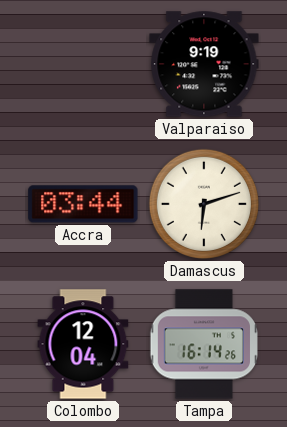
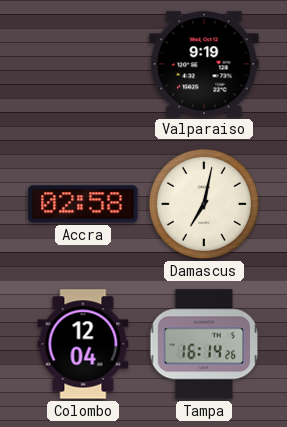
Accra: 03:44 -> 02:58
Damascus: 6:12 -> 7:02
